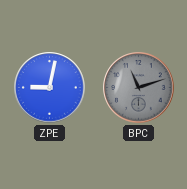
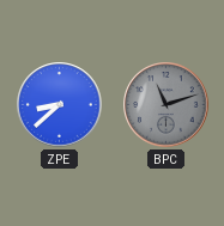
ZPE: 9:02 -> 8:38
